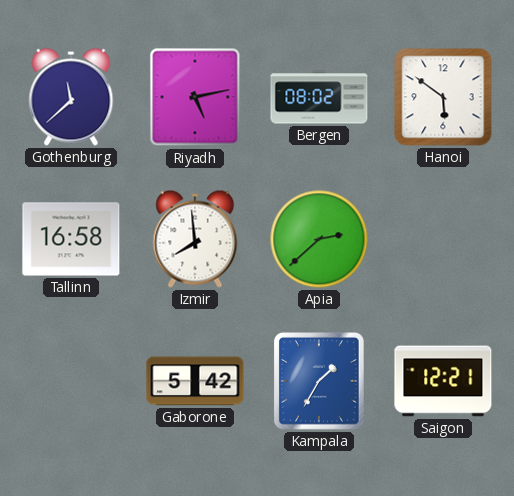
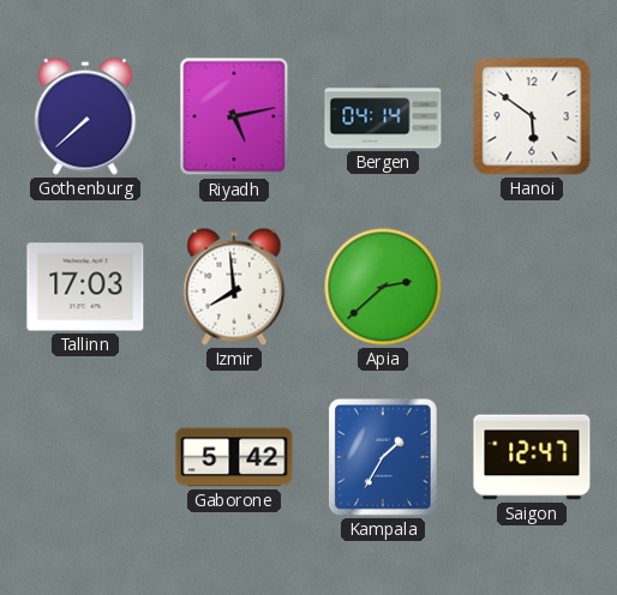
Gothenburg: 11:38 -> 7:38
Bergen: 08:02 -> 04:14
Tallinn: 16:58 -> 17:03
Saigon: 12:21 -> 12:47
